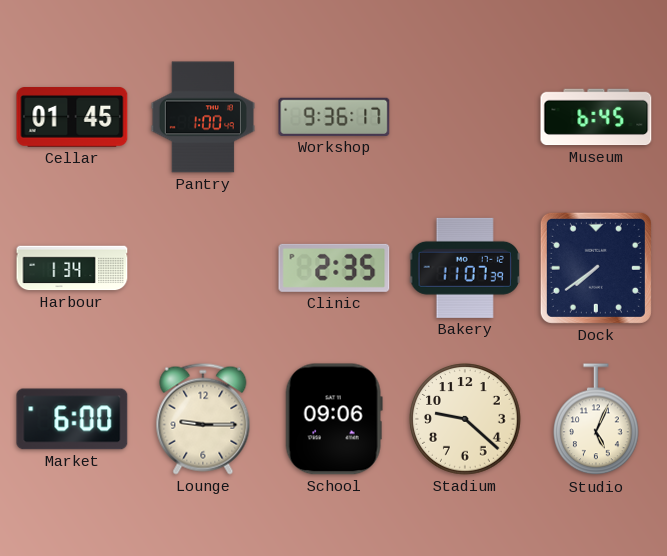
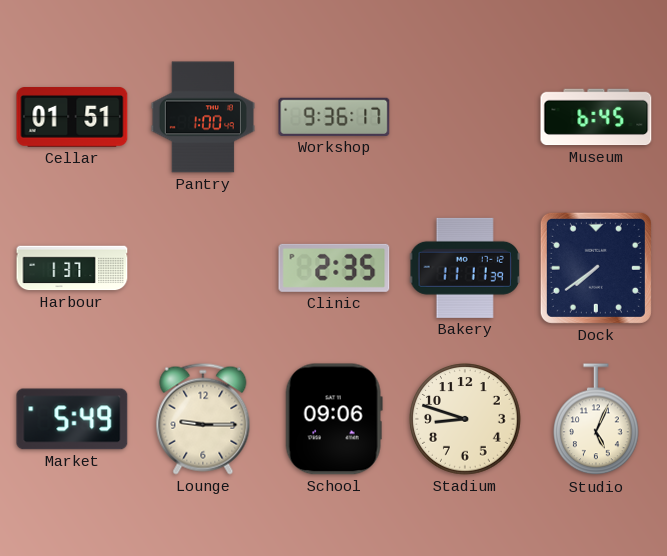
Cellar: 01:45 -> 01:51
Harbour: 1:34 -> 1:37
Bakery: 11:07 -> 11:11
Market: 6:00 -> 5:49
Stadium: 9:22 -> 8:48
